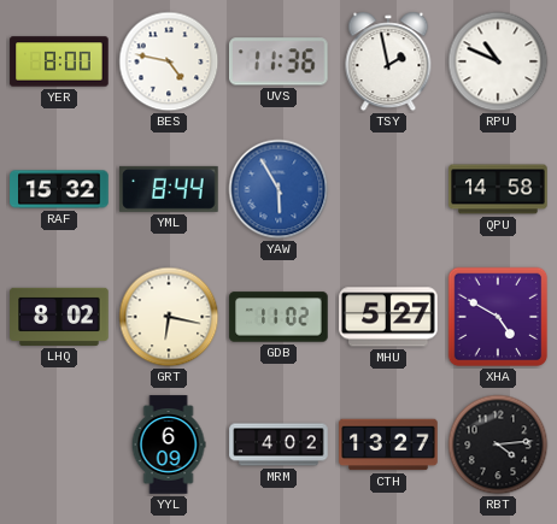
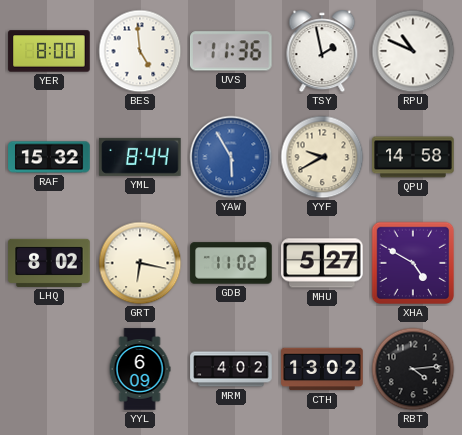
BES: 4:47 -> 4:59
YYF: none -> 9:40
CTH: 13:27 -> 13:02
